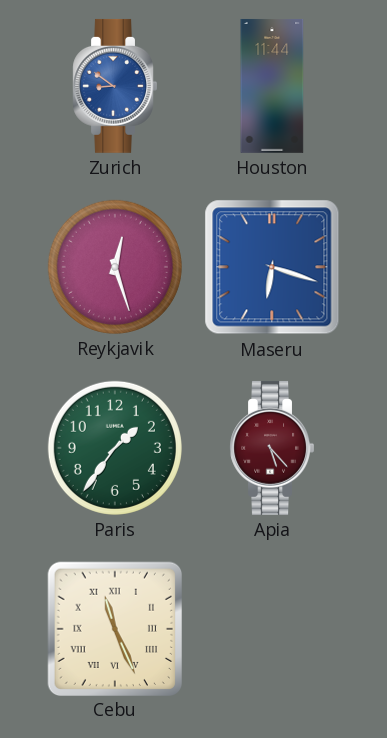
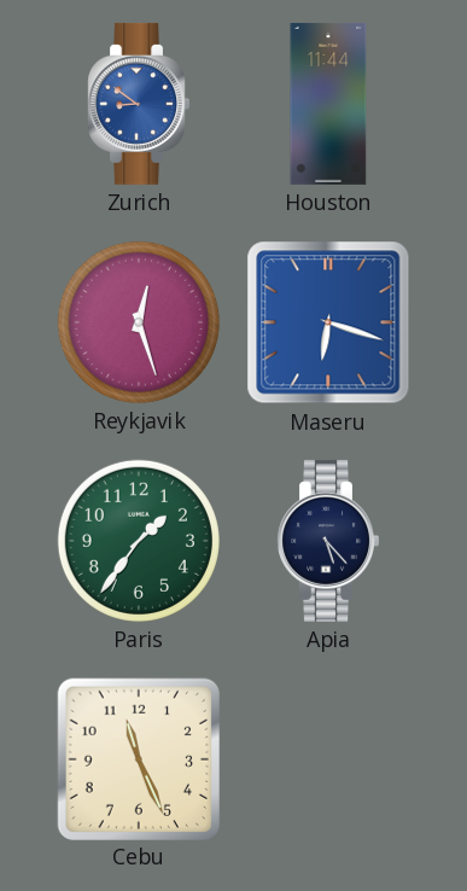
Apia dial: burgundy -> navy
Cebu numerals: Roman -> Arabic
